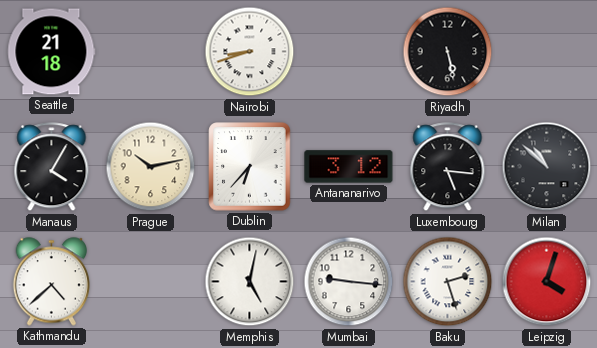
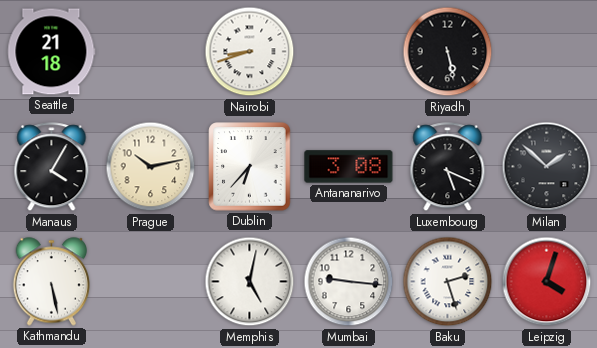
Antananarivo: 3:12 -> 3:08
Luxembourg: 5:16 -> 5:19
Milan: 10:52 -> 1:52
Kathmandu: 4:38 -> 5:28
